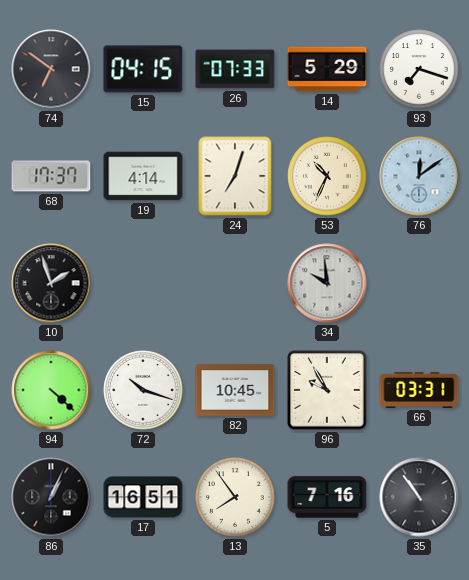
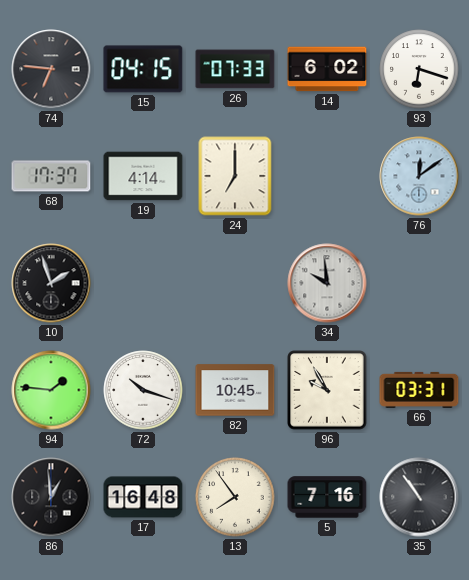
74: 6:51 -> 6:46
14: 5:29 -> 6:02
93: 7:18 -> 6:18
24: 7:03 -> 7:00
53: 10:34 -> none
94: 4:22 -> 1:46
86: 1:04 -> 12:59
17: 16:51 -> 16:48
